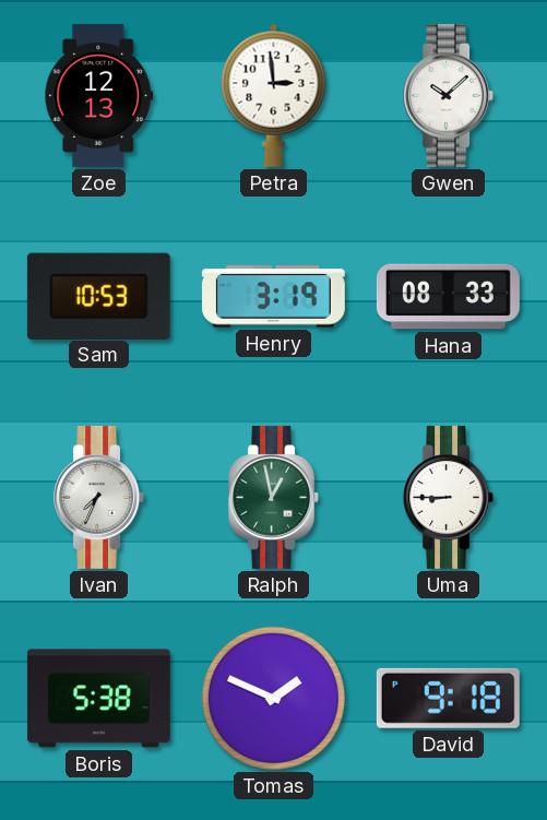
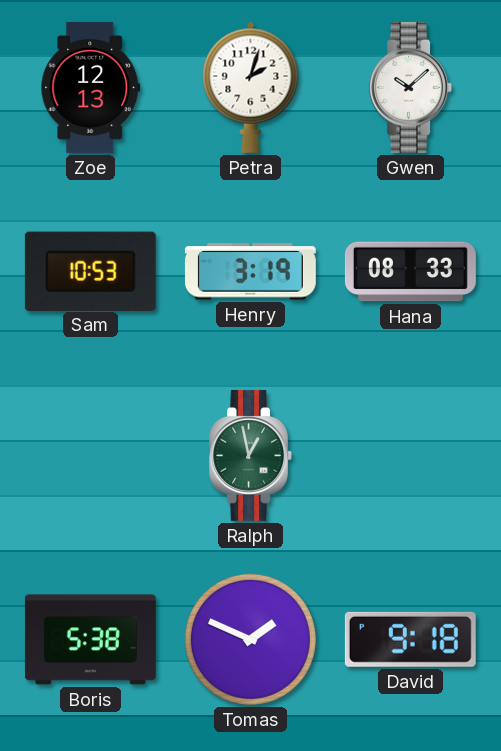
Petra: 2:59 -> 2:03
Ivan: 7:34 -> none
Uma: 8:45 -> none
